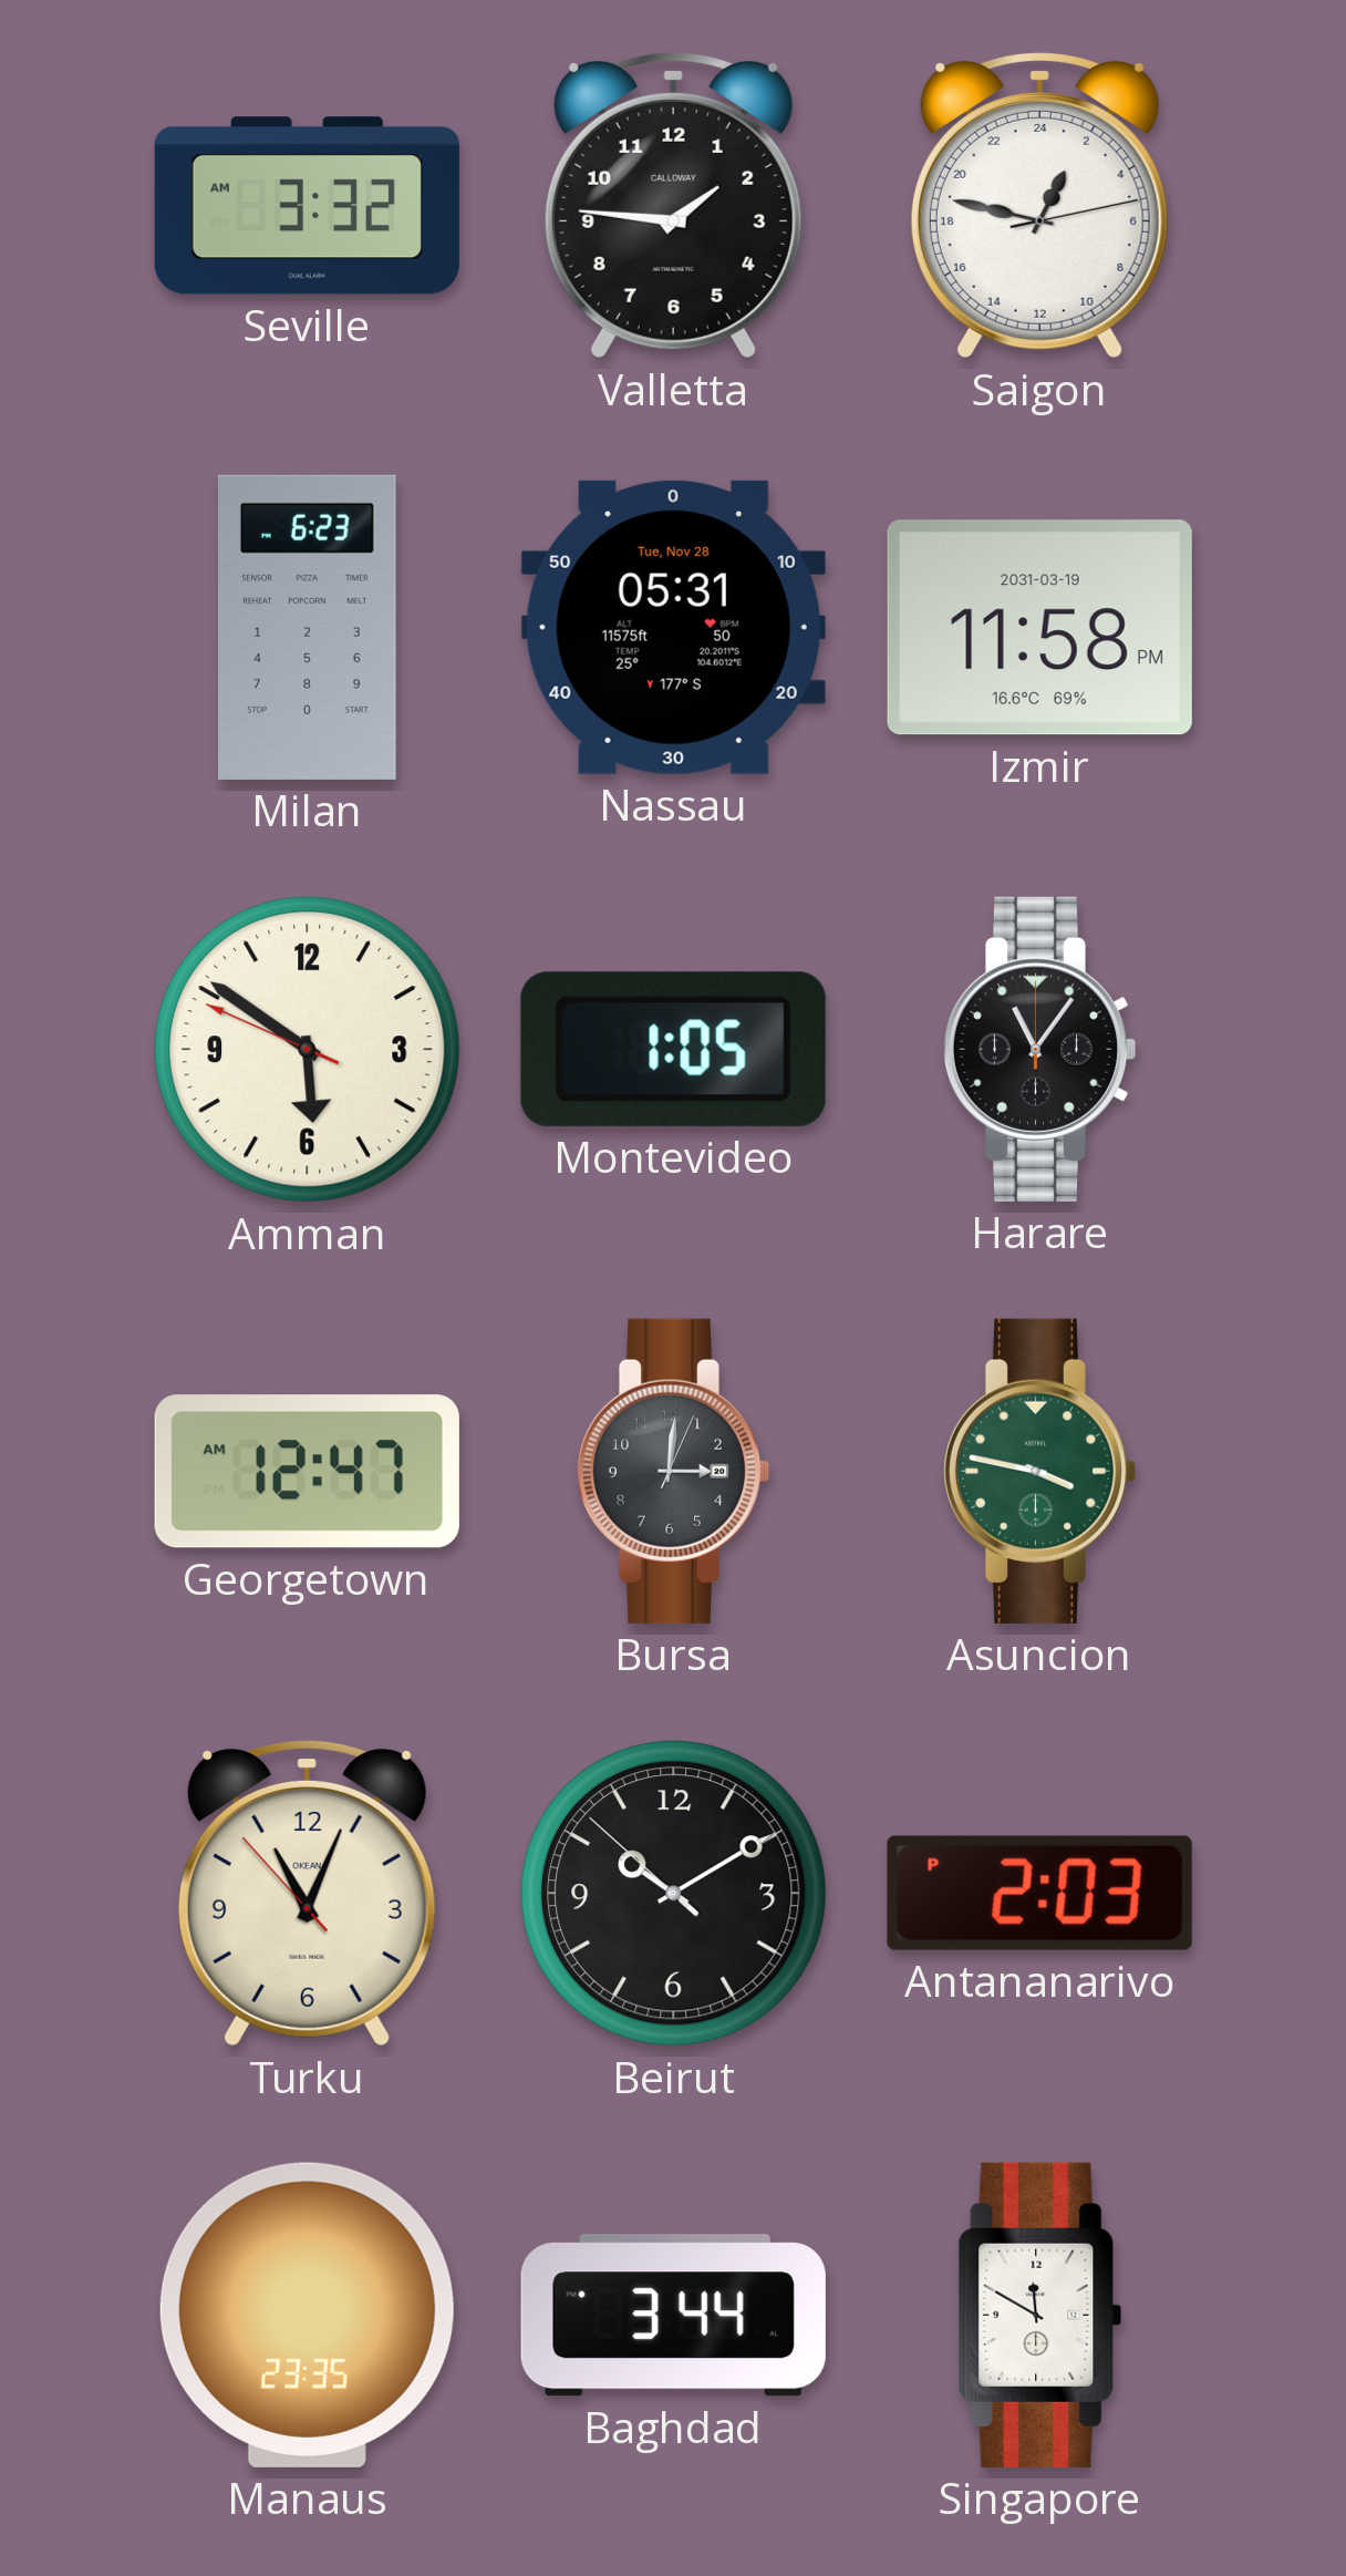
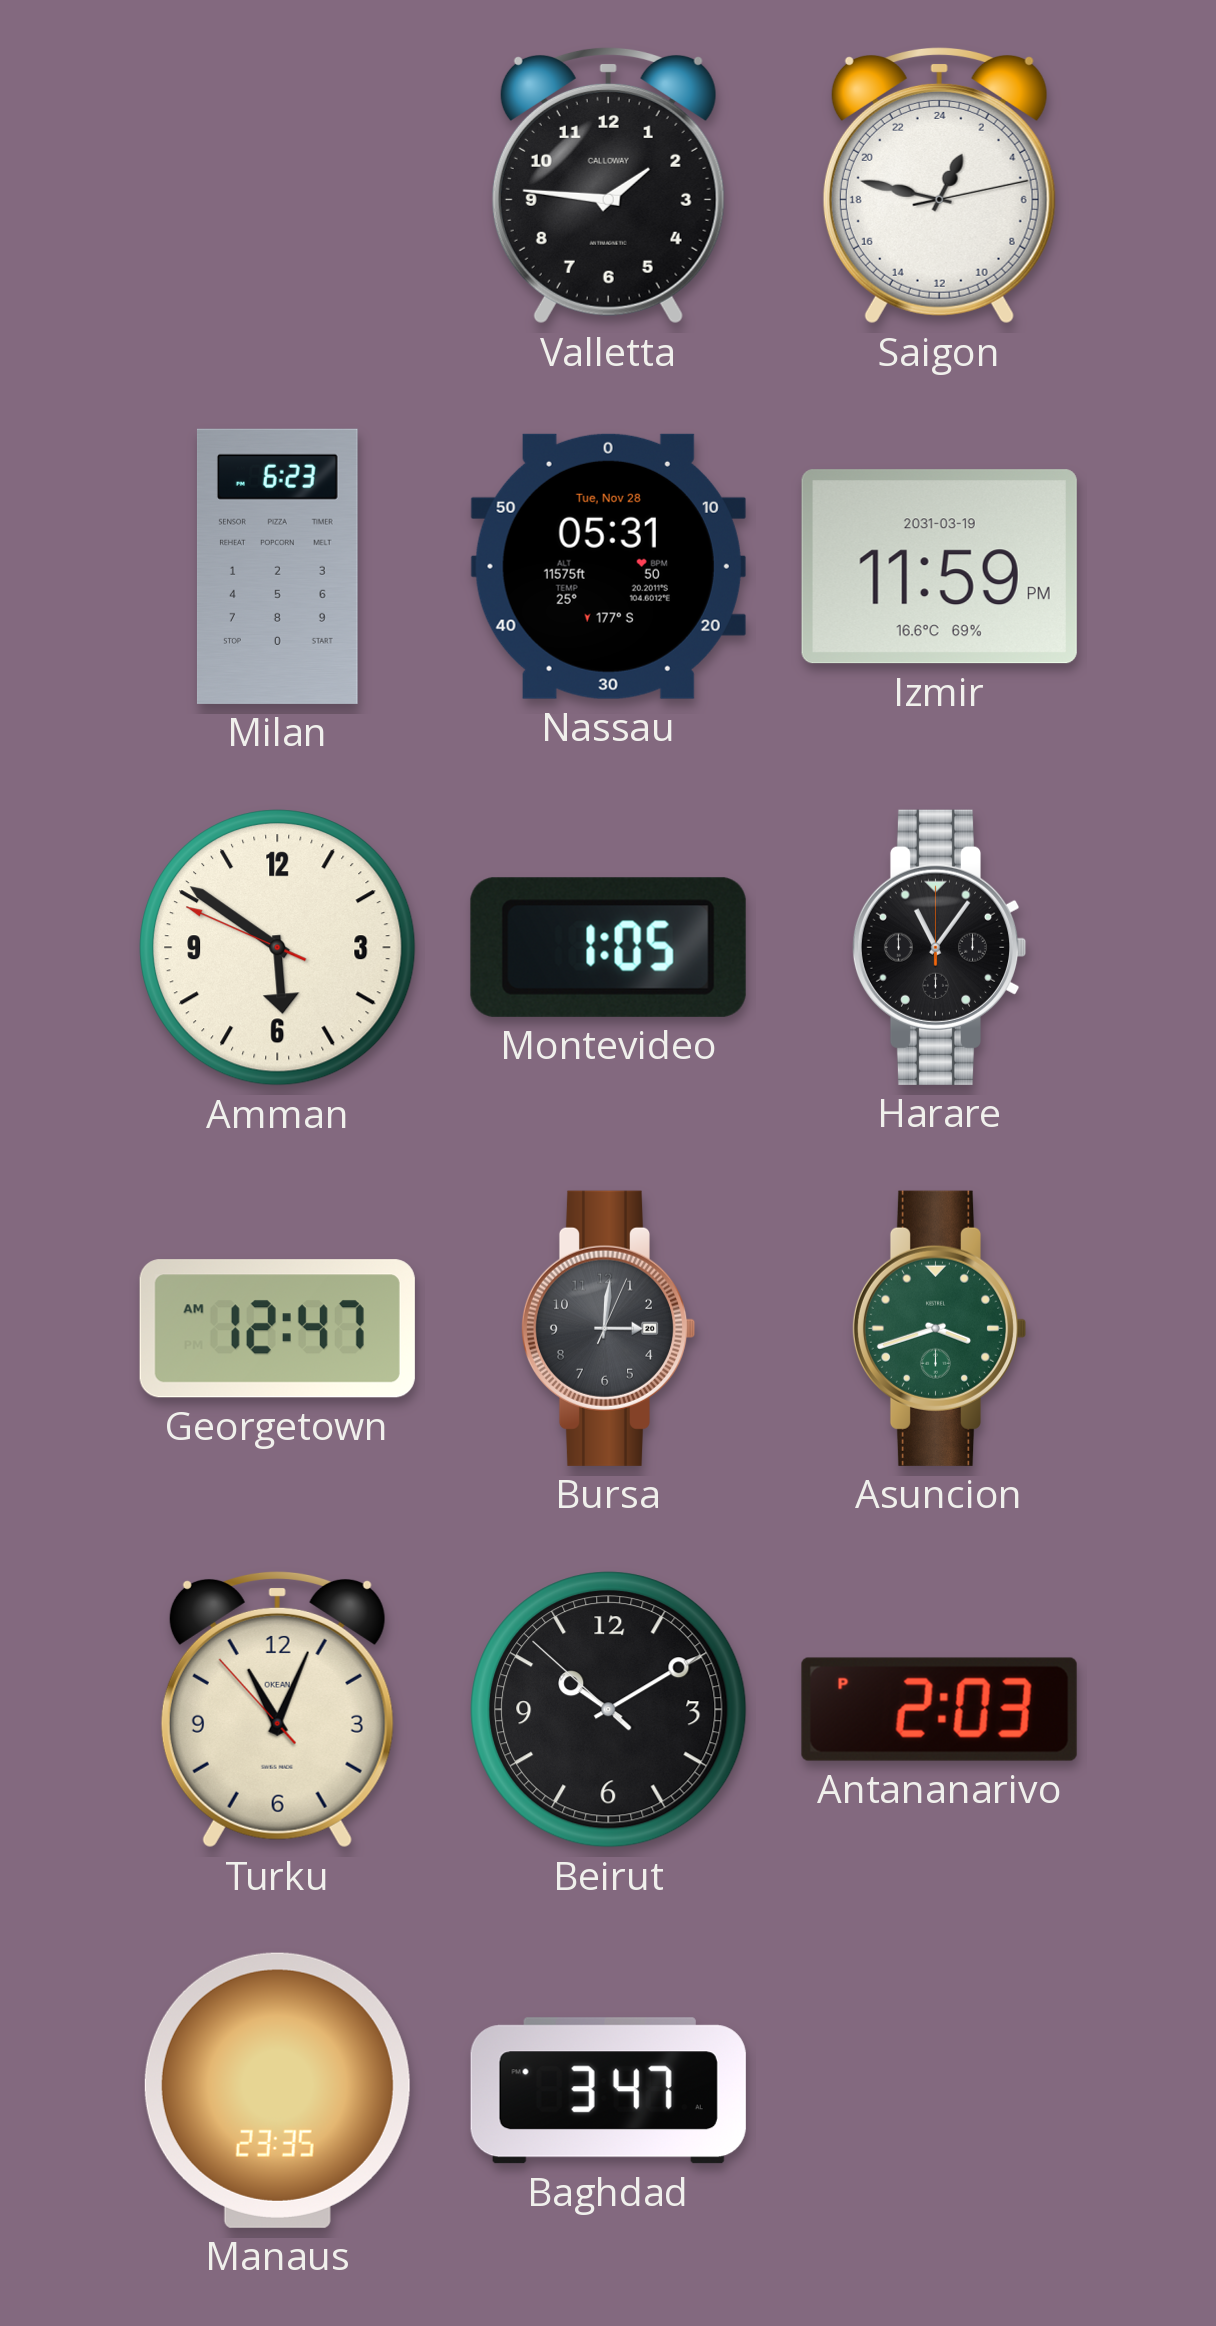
Seville: 3:32 -> none
Izmir: 11:58 -> 11:59
Asuncion: 3:47 -> 3:42
Baghdad: 3:44 -> 3:47
Singapore: 11:50 -> none
